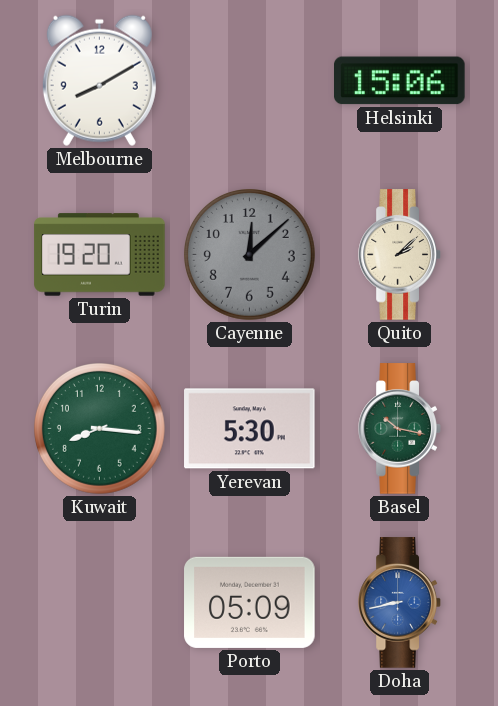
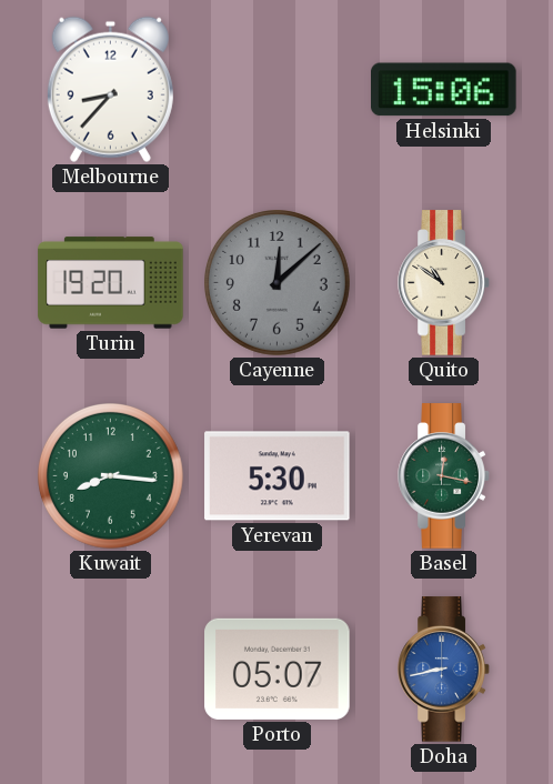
Melbourne: 8:10 -> 8:37
Quito: 2:08 -> 10:51
Basel: 10:17 -> 12:17
Porto: 05:09 -> 05:07
